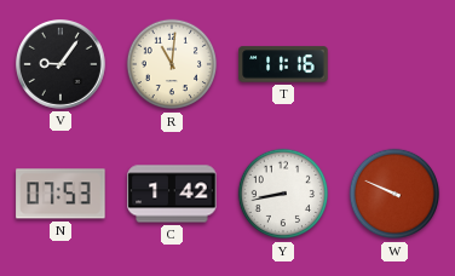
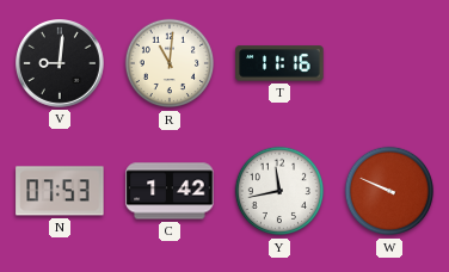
V: 9:06 -> 9:01
Y: 8:43 -> 11:43
